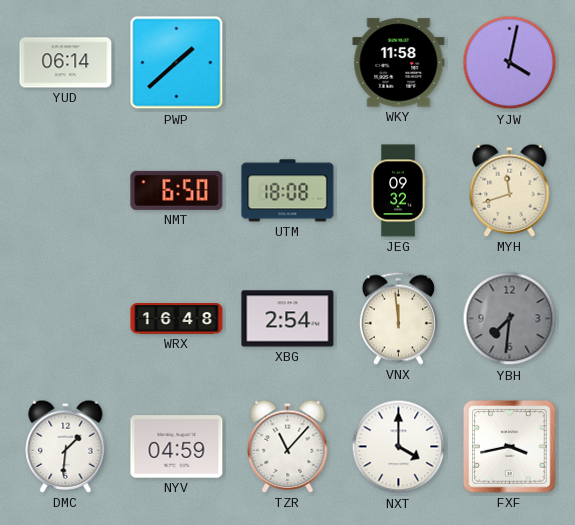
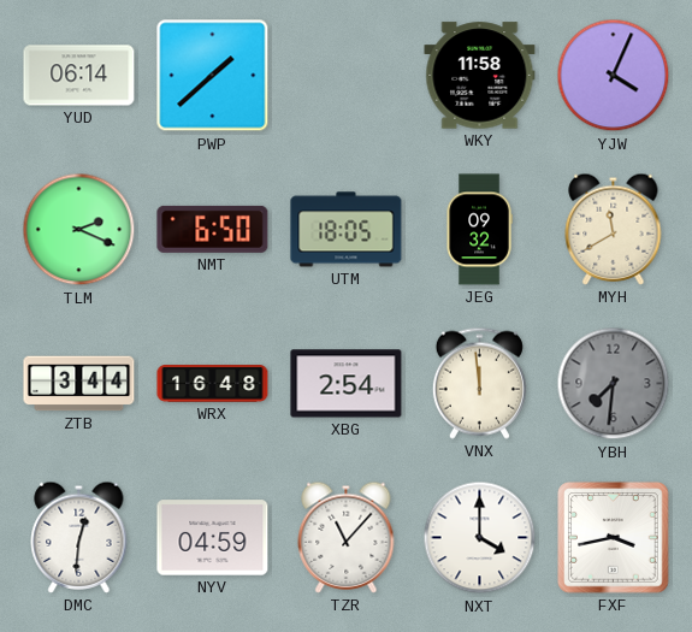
YJW: 4:02 -> 4:04
TLM: none -> 2:19
UTM: 18:08 -> 18:05
MYH: 11:42 -> 11:40
ZTB: none -> 3:44
DMC: 1:31 -> 12:31
